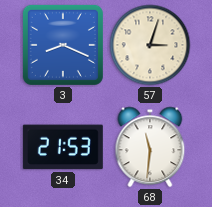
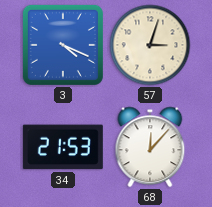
3: 8:19 -> 4:19
68: 11:31 -> 12:07
